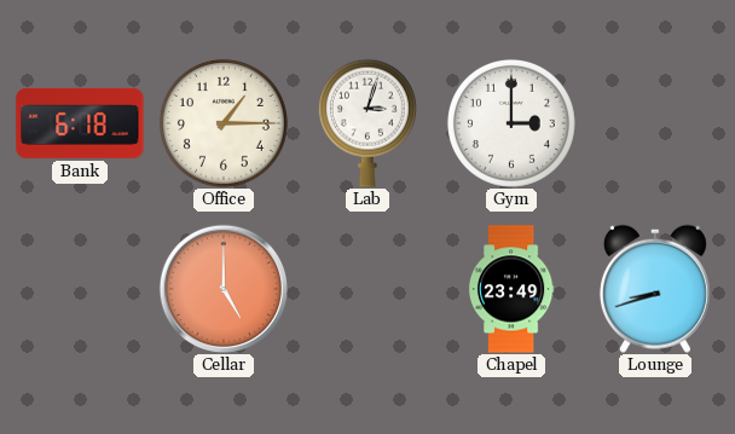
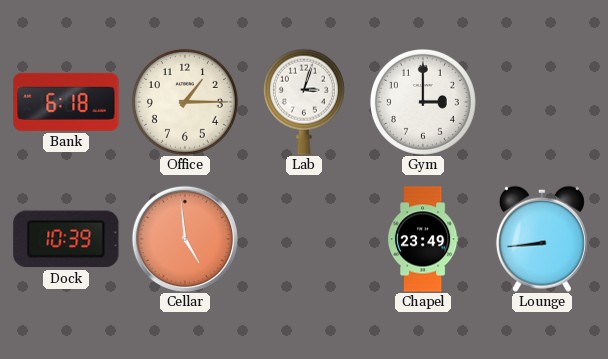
Dock: none -> 10:39
Cellar: 5:00 -> 4:59
Lounge: 8:42 -> 8:44
